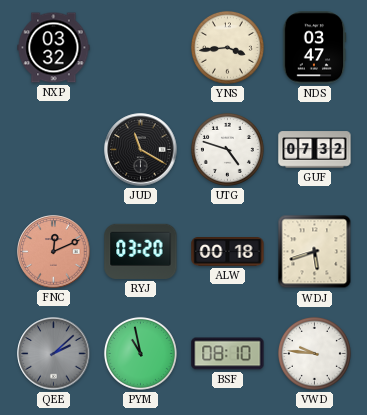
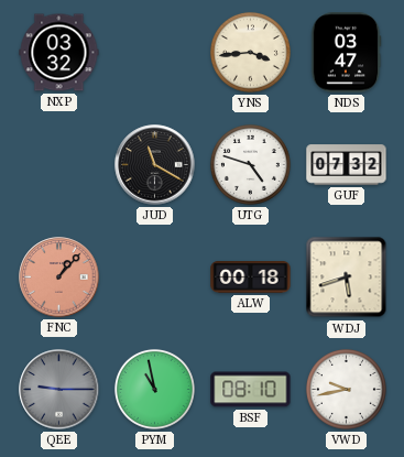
FNC: 12:11 -> 1:07
RYJ: 03:20 -> none
QEE: 2:08 -> 9:15
VWD: 9:46 -> 9:43
